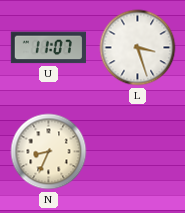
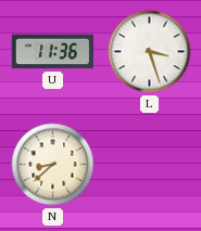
U: 11:07 -> 11:36
N: 8:34 -> 8:38
